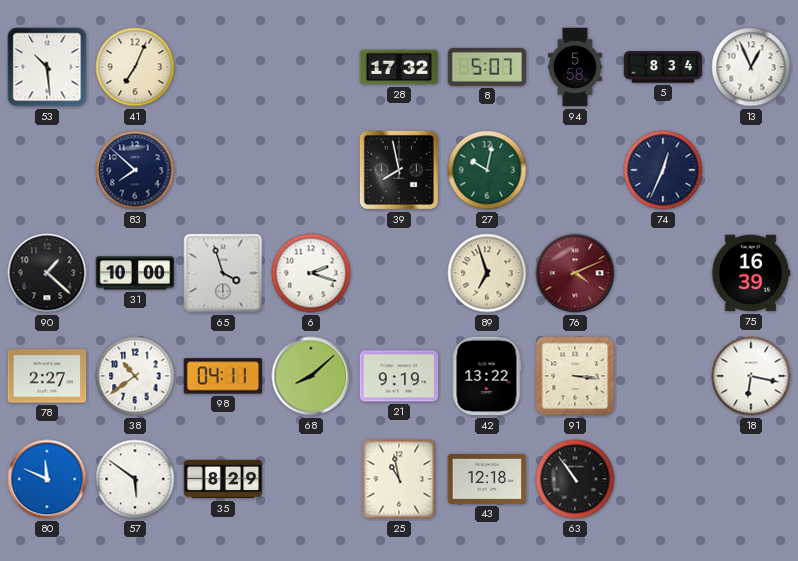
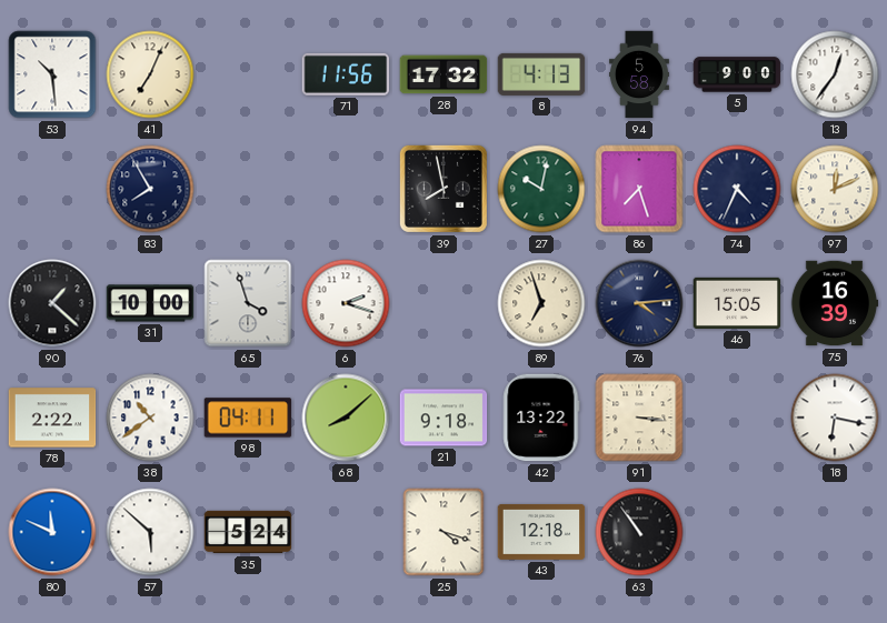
71: none -> 11:56
8: 5:07 -> 4:13
5: 8:34 -> 9:00
13: 12:56 -> 12:36
83: 7:52 -> 7:55
86: none -> 7:27
74: 12:34 -> 4:34
97: none -> 12:11
76: 4:11 -> 4:14
76 dial: burgundy -> navy
46: none -> 15:05
78: 2:27 -> 2:22
21: 9:19 -> 9:18
57: 5:51 -> 5:52
35: 8:29 -> 5:24
25: 10:58 -> 4:18
